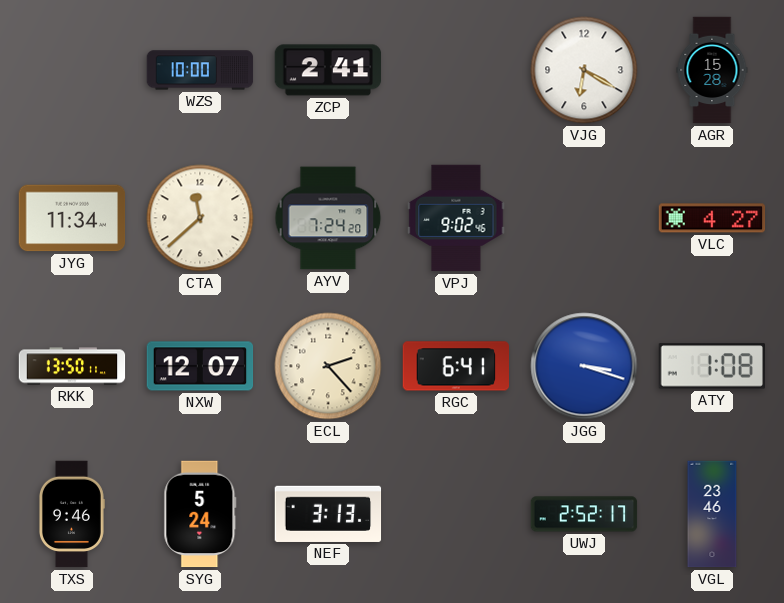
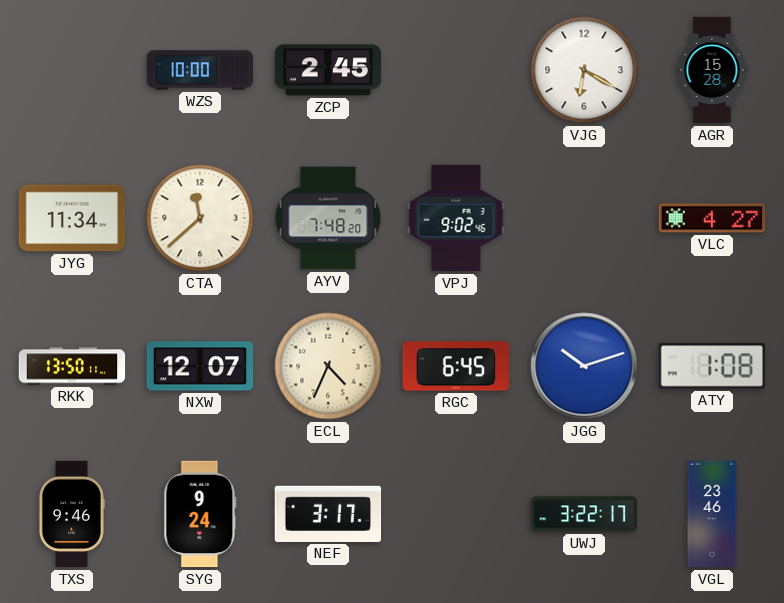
ZCP: 2:41 -> 2:45
AYV: 7:24 -> 7:48
ECL: 2:23 -> 4:34
RGC: 6:41 -> 6:45
JGG: 3:18 -> 10:12
SYG: 5:24 -> 9:24
NEF: 3:13 -> 3:17
UWJ: 2:52 -> 3:22
